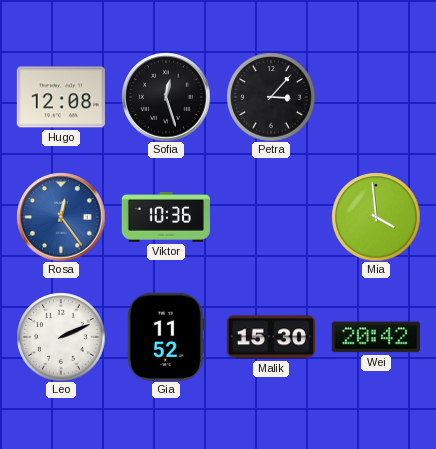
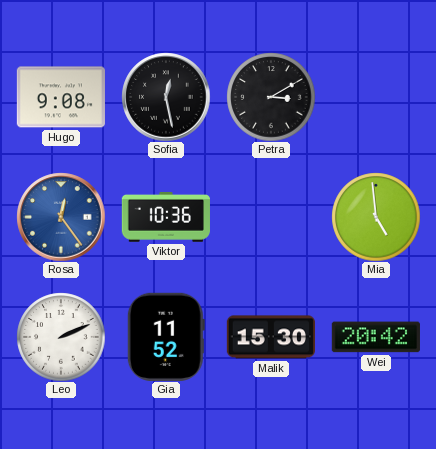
Hugo: 12:08 -> 9:08
Sofia: 12:27 -> 12:28
Petra: 3:07 -> 3:10
Mia: 3:59 -> 4:59
